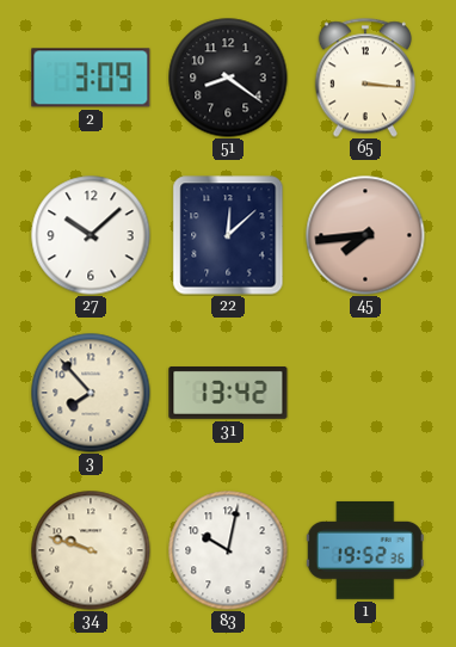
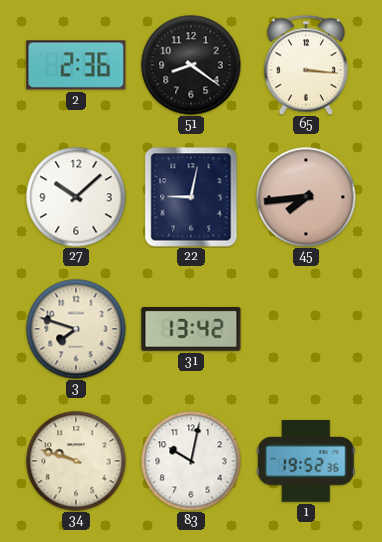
2: 3:09 -> 2:36
22: 12:08 -> 9:02
3: 7:53 -> 7:48
